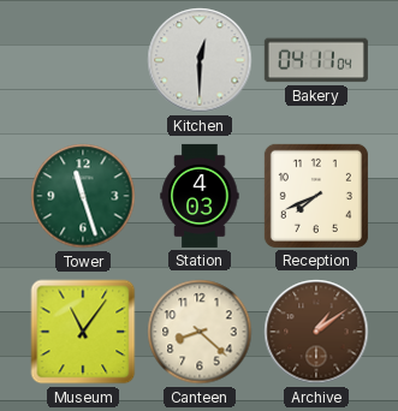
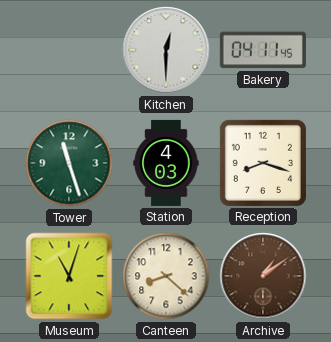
Bakery: 04:11:04 -> 04:11:45
Reception: 7:41 -> 8:18
Museum: 11:06 -> 11:03
